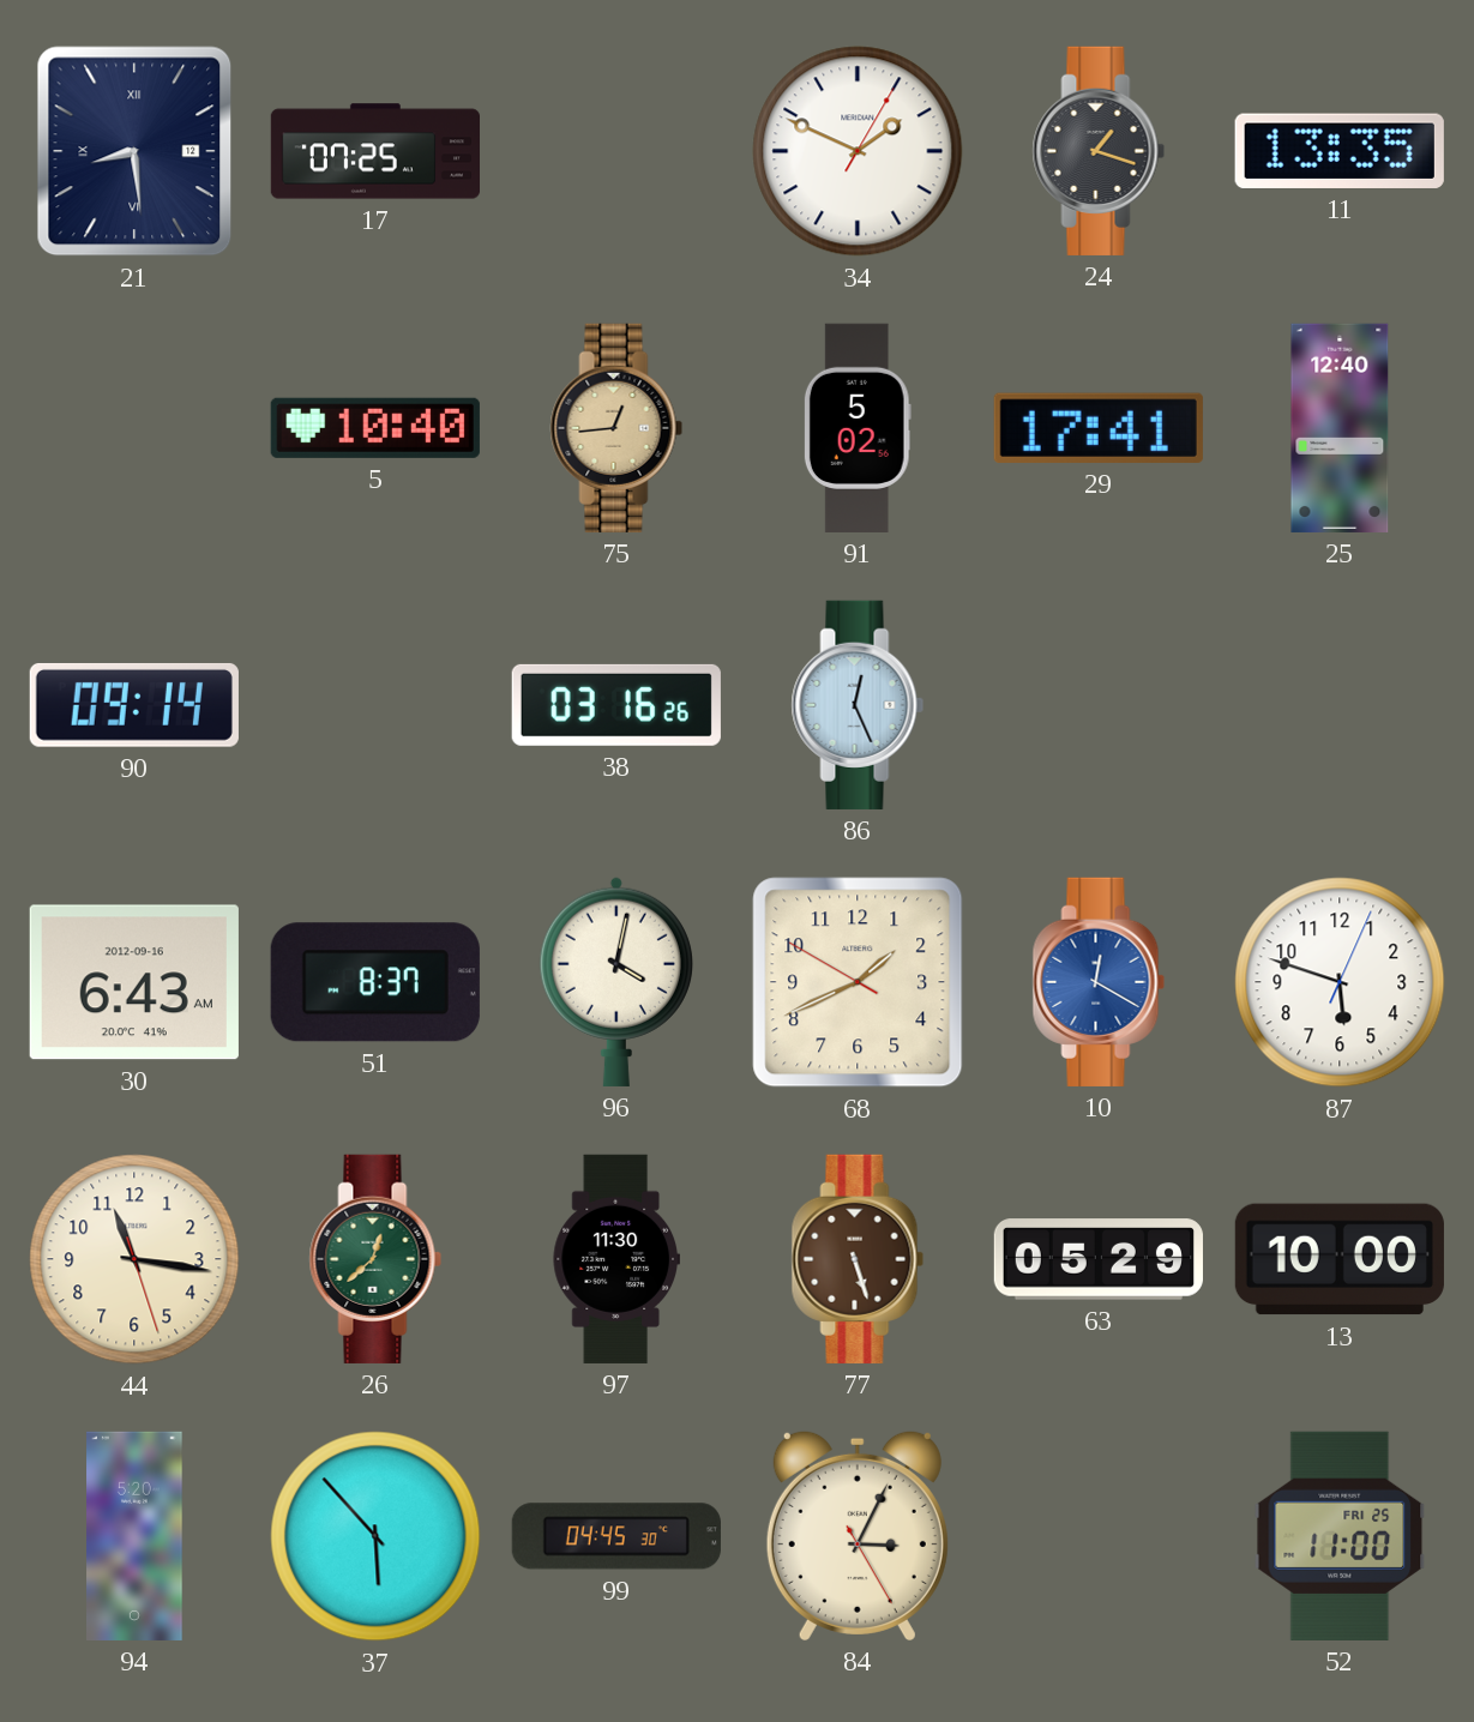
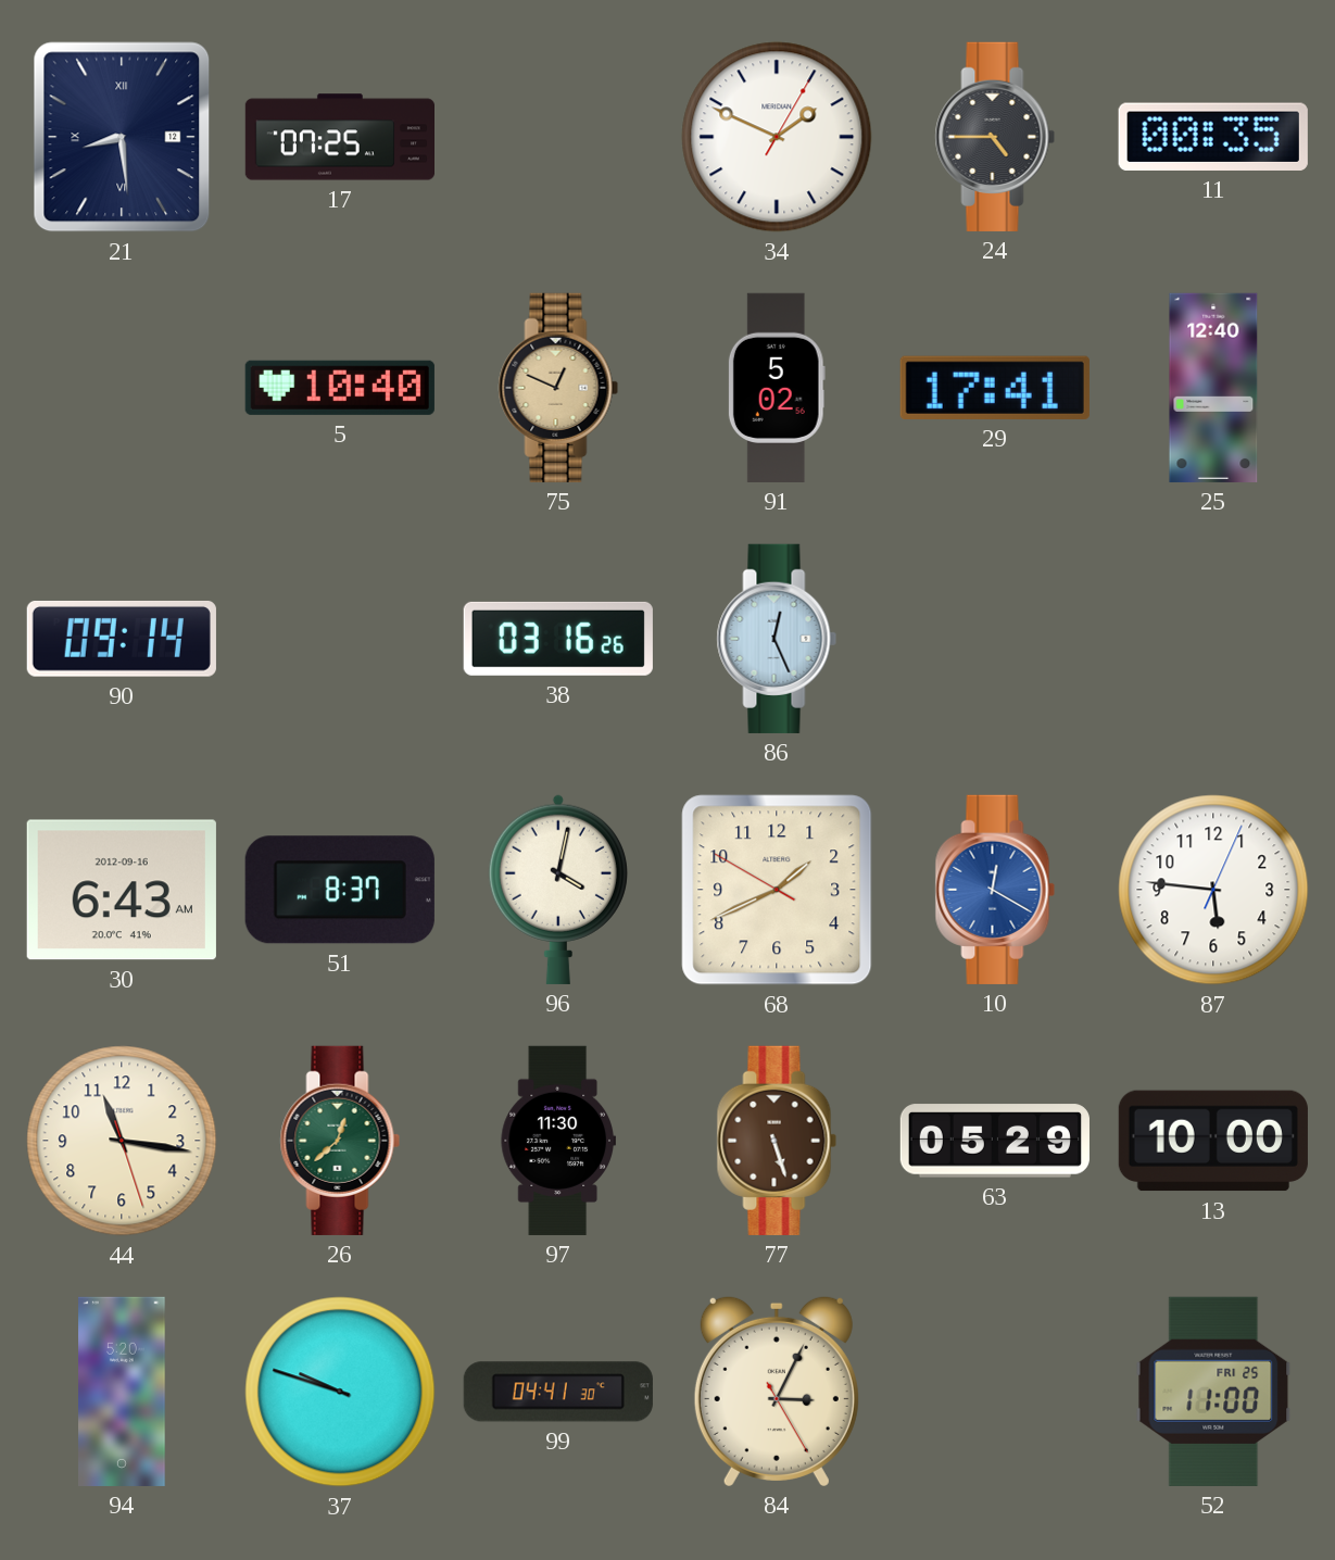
24: 1:18 -> 4:45
11: 13:35 -> 00:35
75: 12:44 -> 12:49
87: 5:48 -> 5:46
37: 5:53 -> 9:48
99: 04:45 -> 04:41
